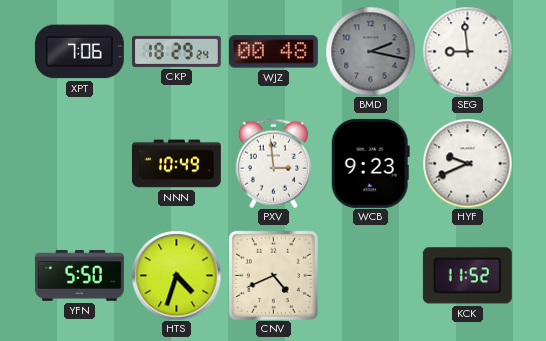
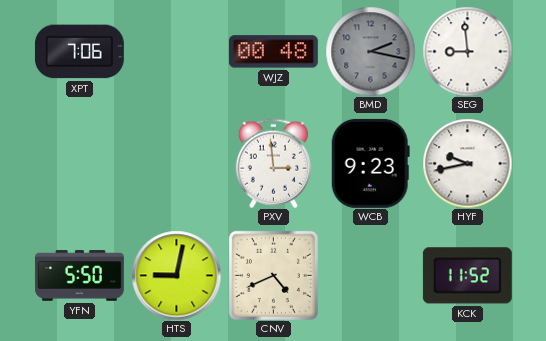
CKP: 18:29 -> none
NNN: 10:49 -> none
HYF: 9:41 -> 9:43
HTS: 4:33 -> 9:02
